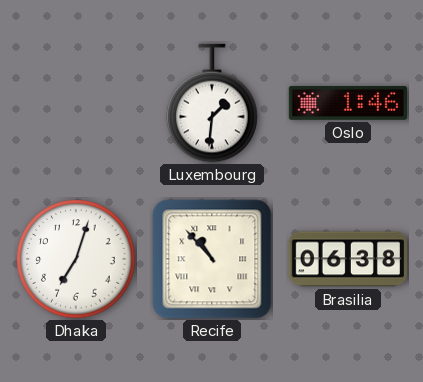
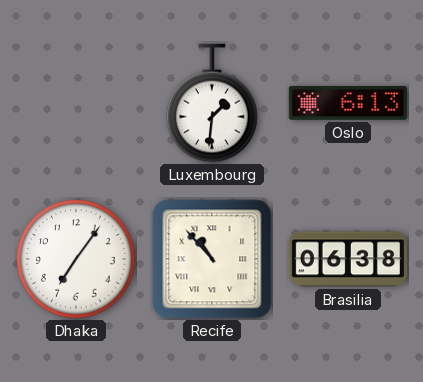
Oslo: 1:46 -> 6:13
Dhaka: 7:03 -> 7:06
